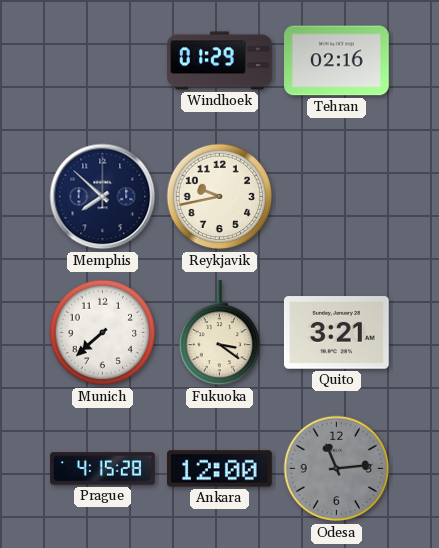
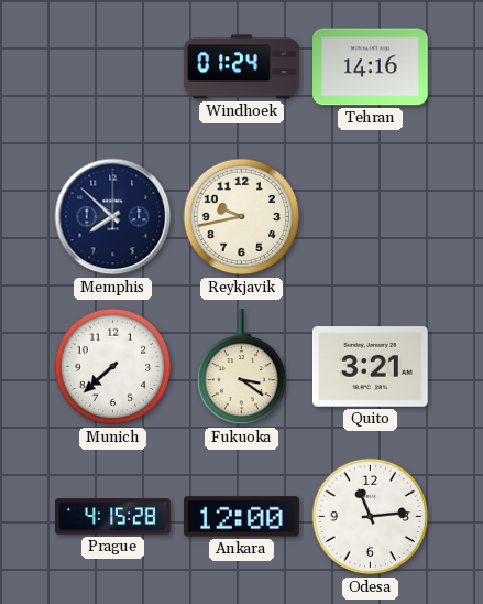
Windhoek: 01:29 -> 01:24
Tehran: 02:16 -> 14:16
Odesa dial: grey -> white
